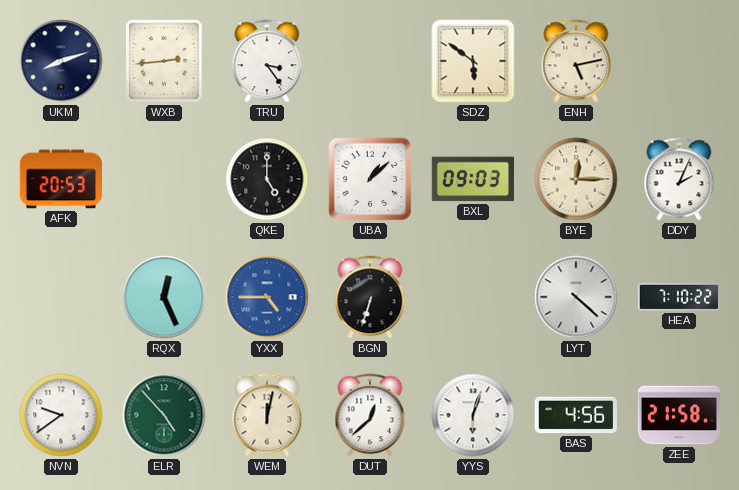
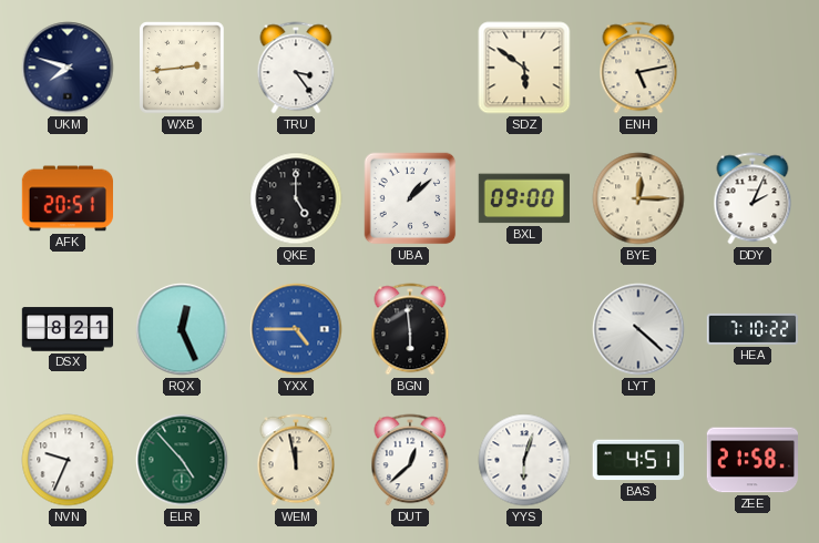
UKM: 8:12 -> 7:48
AFK: 20:53 -> 20:51
BXL: 09:03 -> 09:00
DSX: none -> 8:21
BGN: 6:33 -> 5:59
NVN: 9:39 -> 9:34
WEM: 12:02 -> 11:58
BAS: 4:56 -> 4:51
